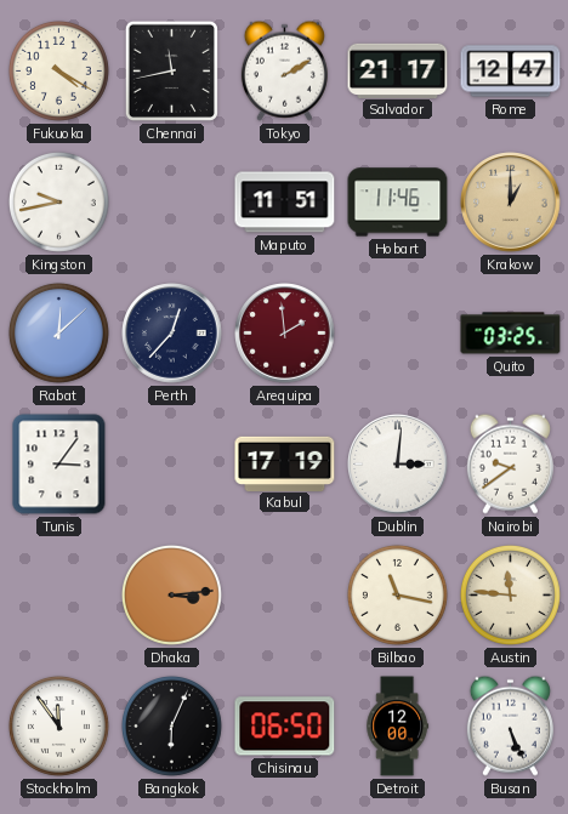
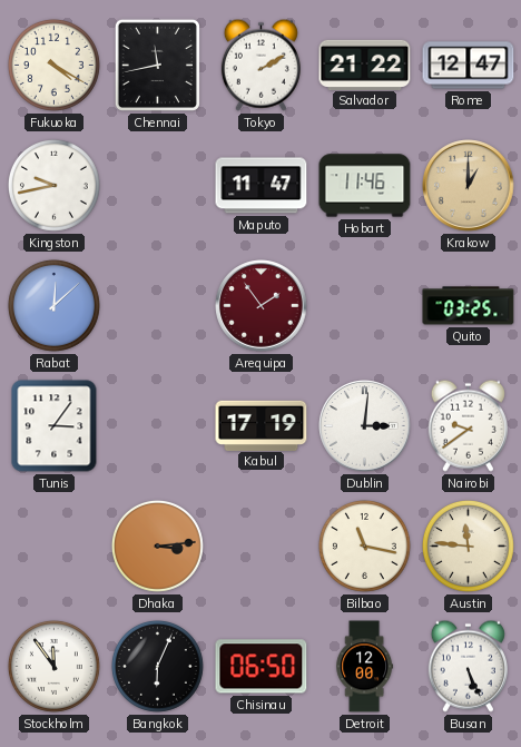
Salvador: 21:17 -> 21:22
Maputo: 11:51 -> 11:47
Perth: 12:37 -> none
Arequipa: 1:59 -> 1:54
